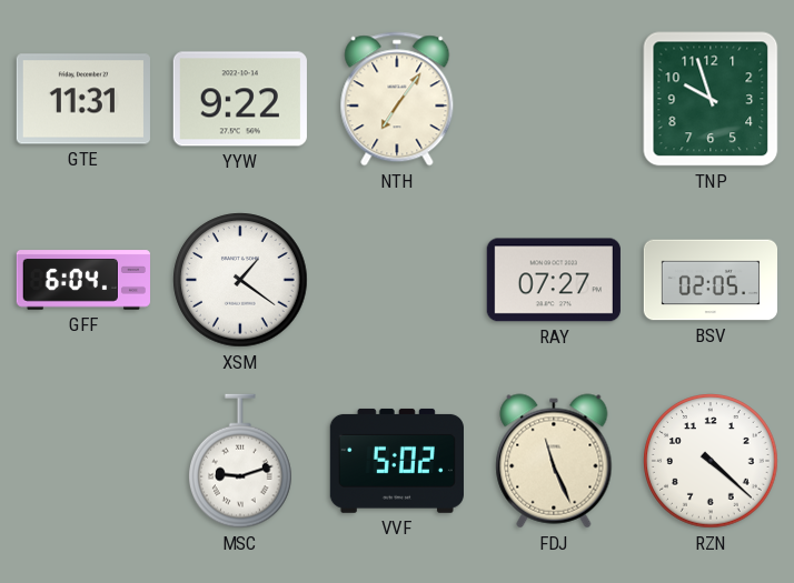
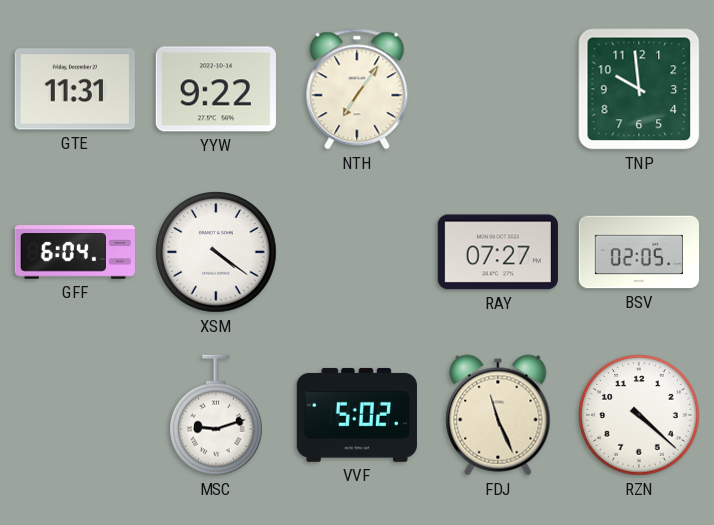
TNP: 9:57 -> 9:59
XSM: 1:21 -> 4:21
